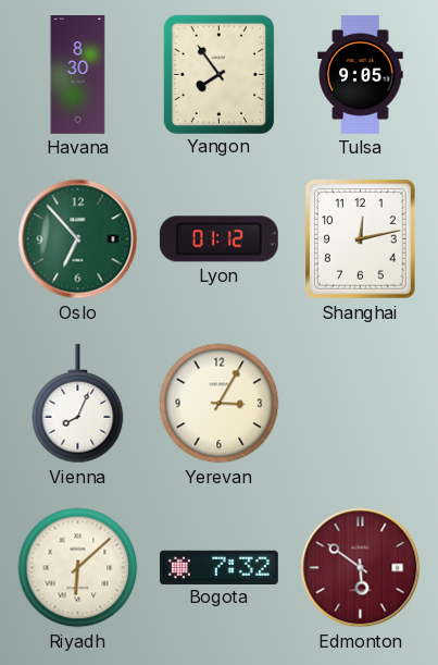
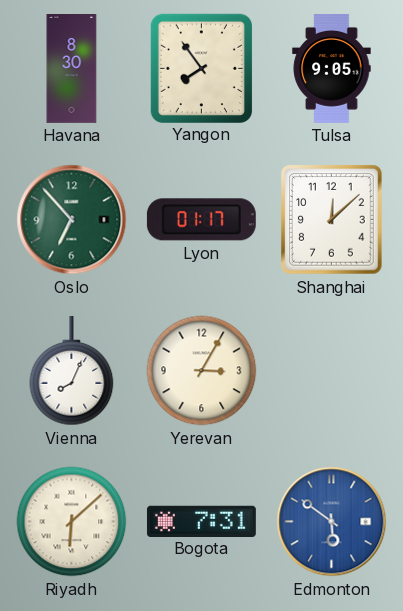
Lyon: 01:12 -> 01:17
Shanghai: 12:13 -> 12:08
Bogota: 7:32 -> 7:31
Edmonton dial: burgundy -> blue
